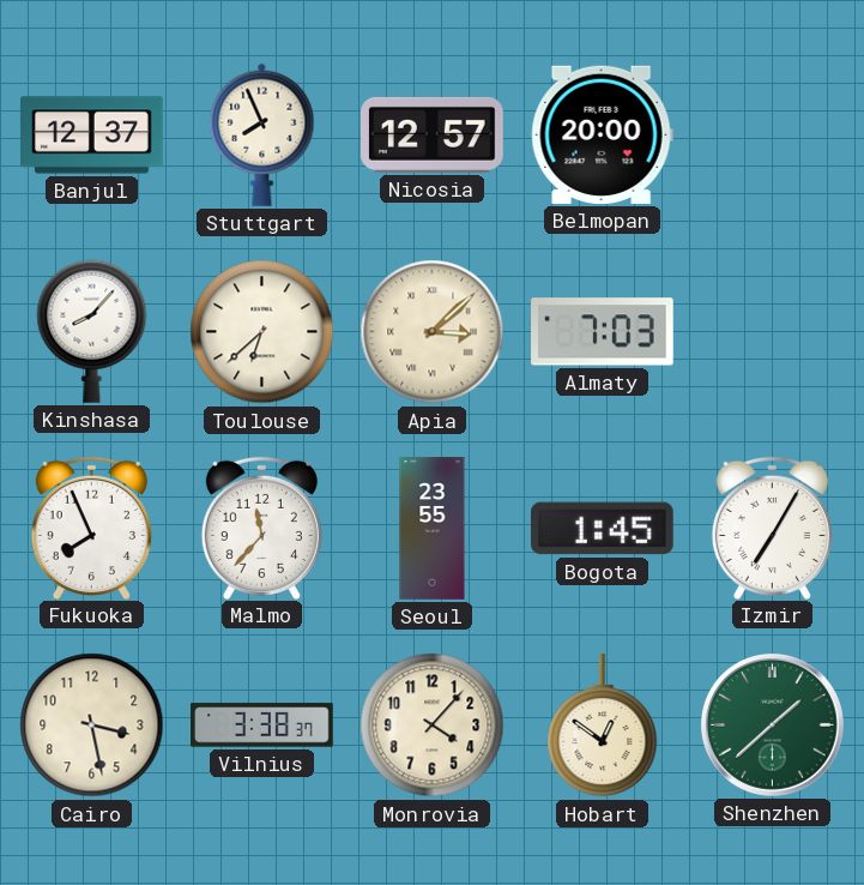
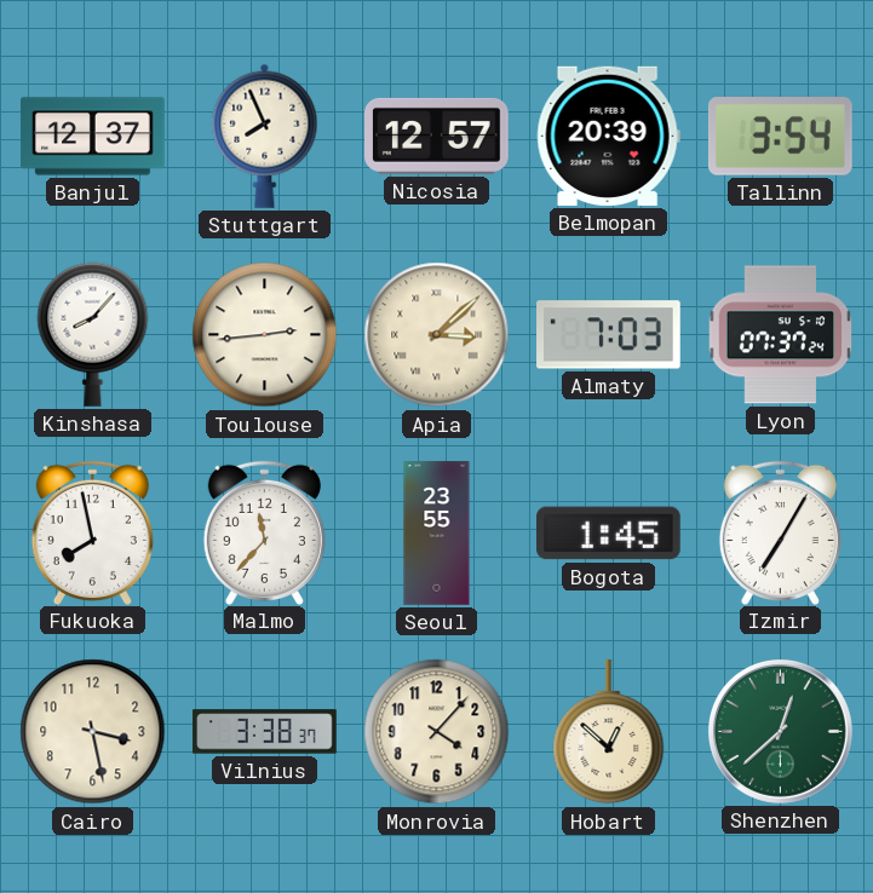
Belmopan: 20:00 -> 20:39
Tallinn: none -> 3:54
Toulouse: 6:38 -> 2:44
Lyon: none -> 07:37
Fukuoka: 7:56 -> 7:58
Hobart: 12:51 -> 12:52
Shenzhen: 1:38 -> 12:38
